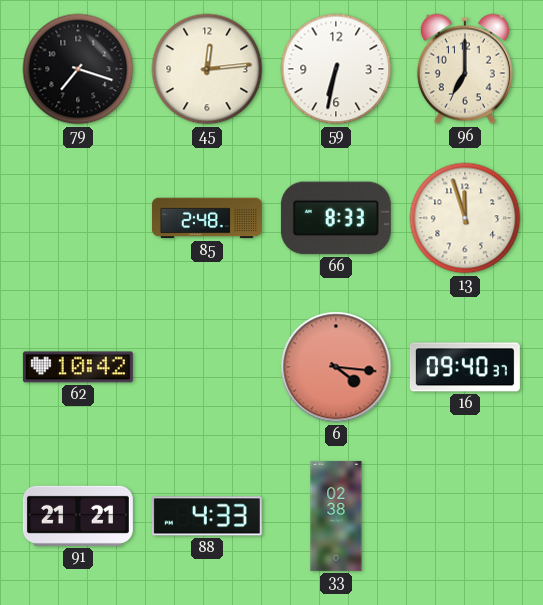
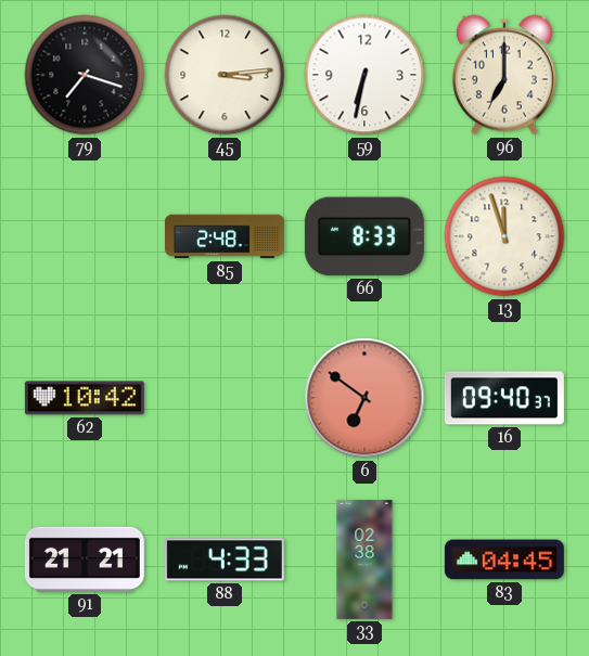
45: 12:14 -> 3:14
6: 4:16 -> 6:51
83: none -> 04:45
